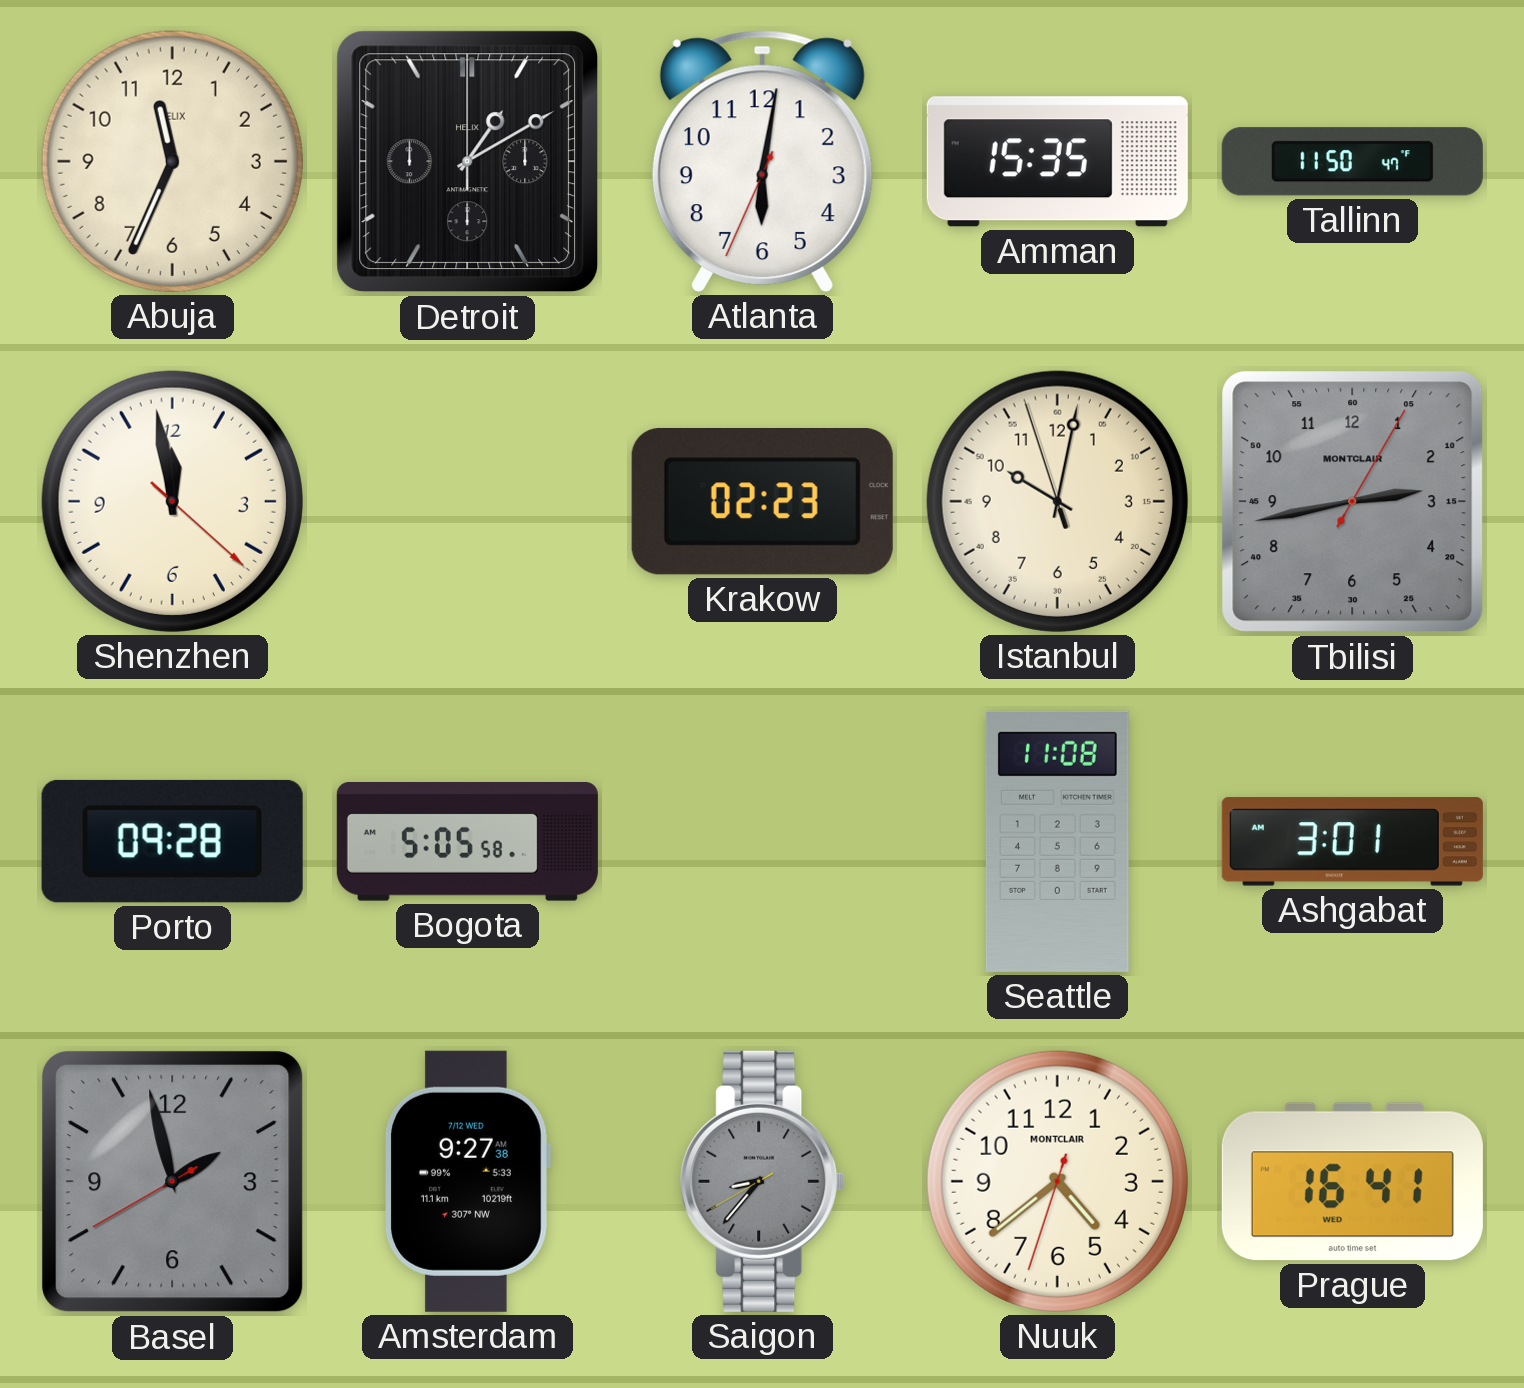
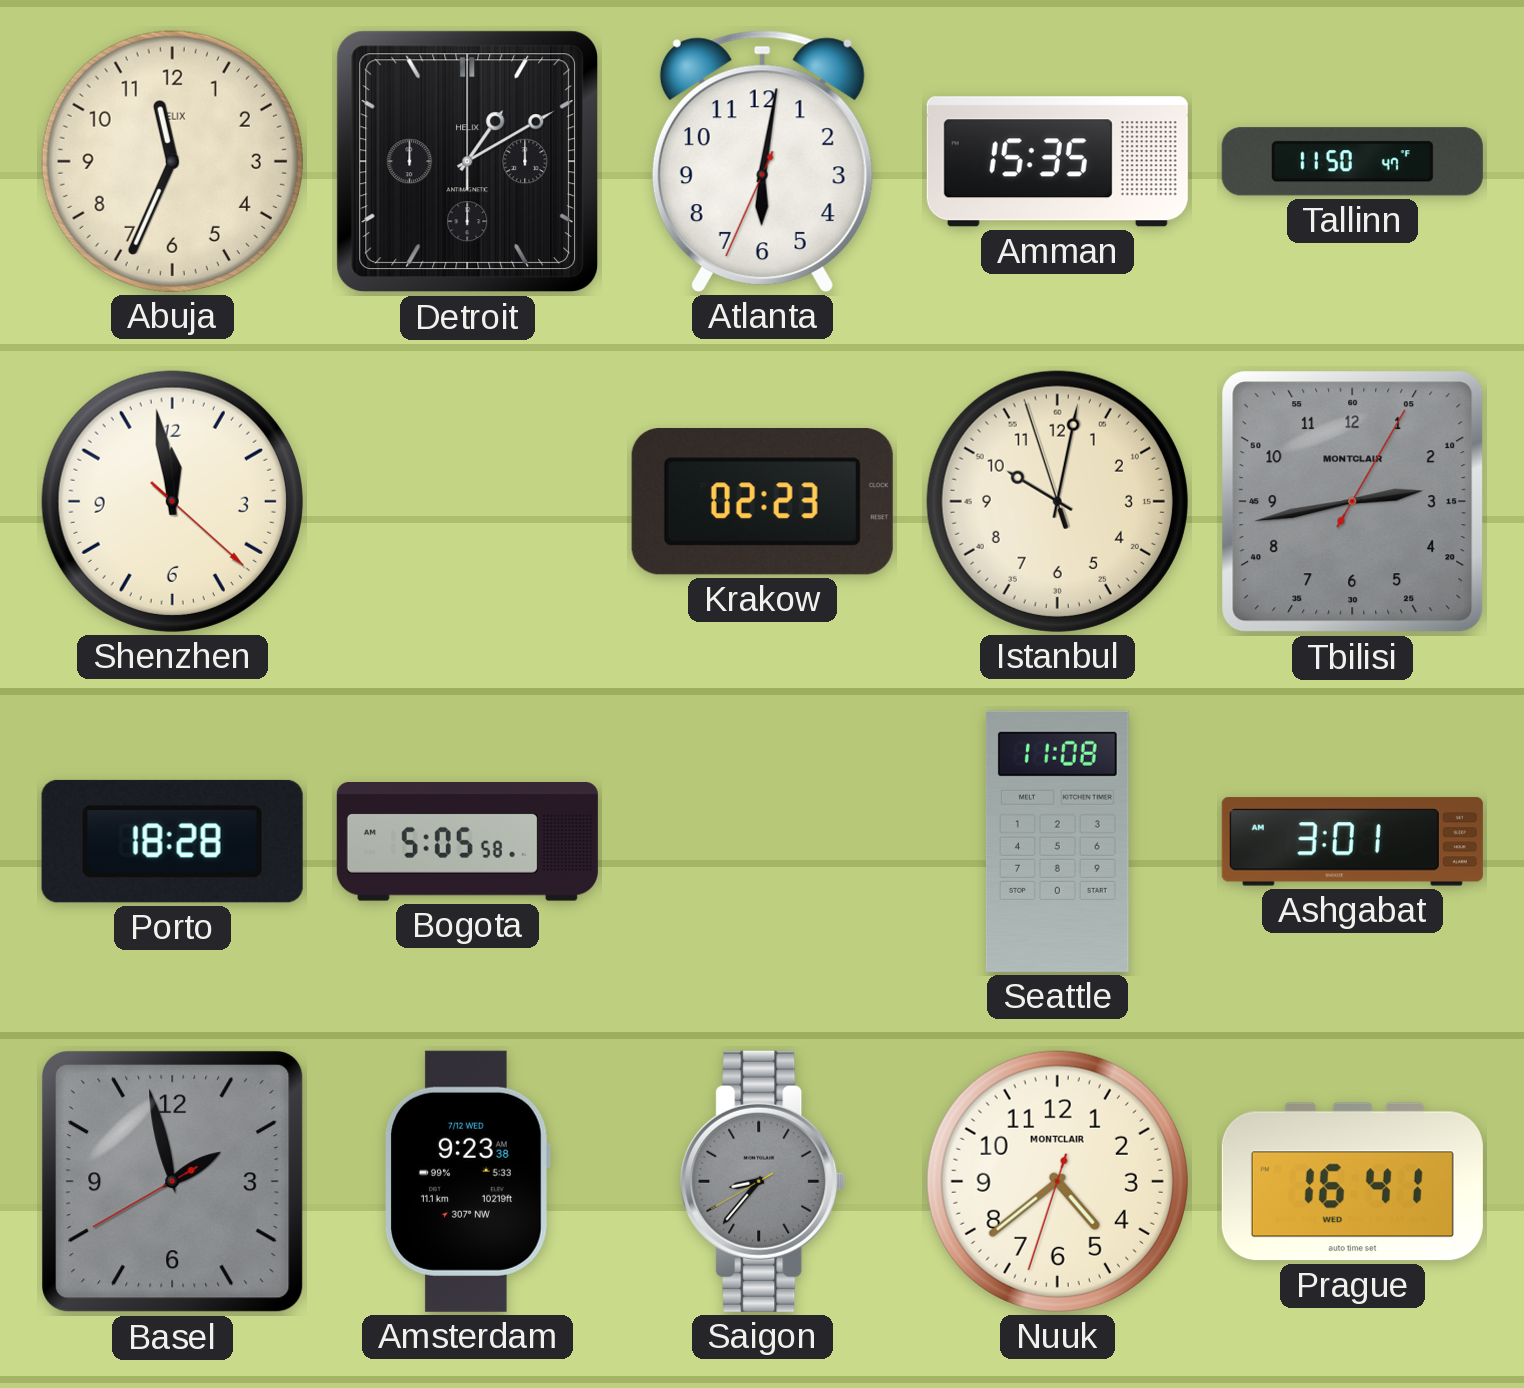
Porto: 09:28 -> 18:28
Amsterdam: 9:27 -> 9:23
